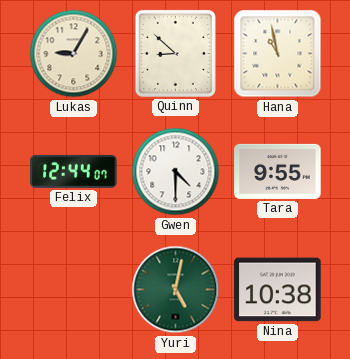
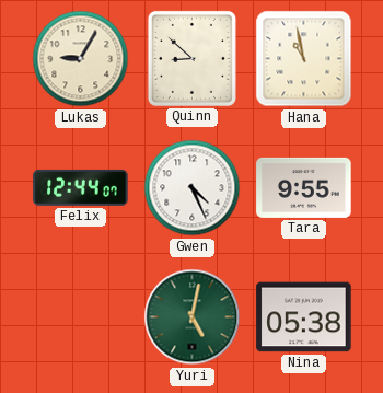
Gwen: 4:30 -> 4:26
Nina: 10:38 -> 05:38
